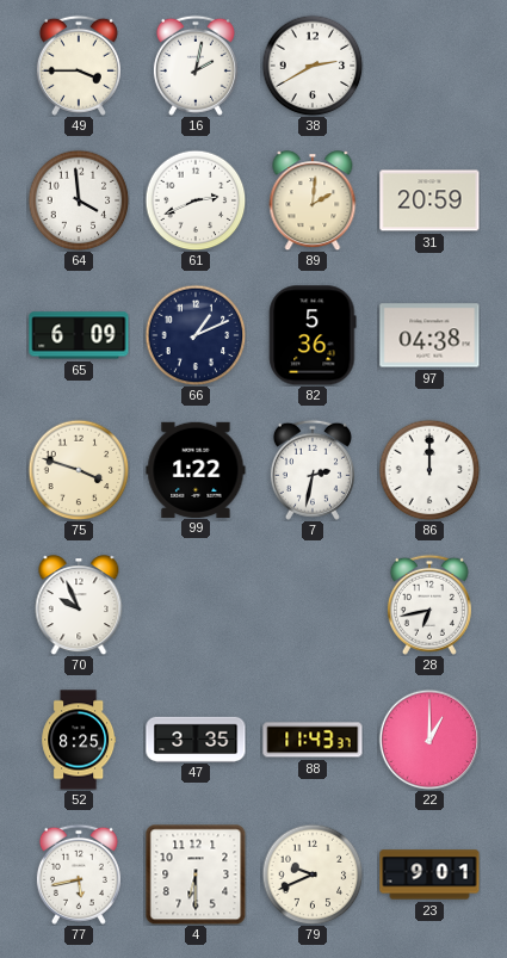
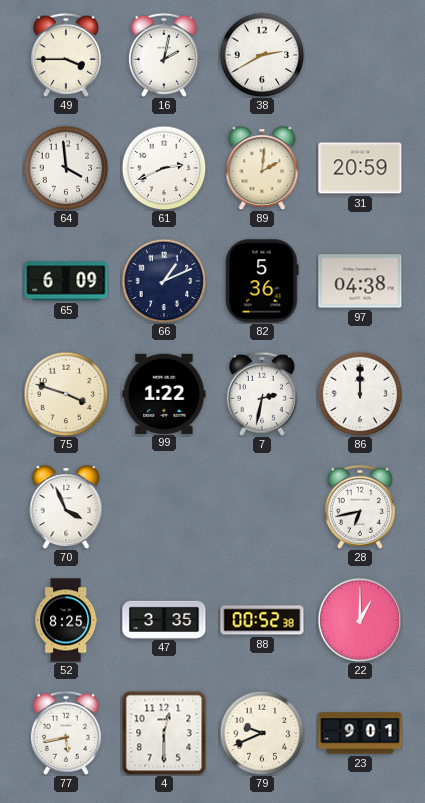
70: 9:56 -> 3:56
88: 11:43 -> 00:52
4: 6:30 -> 12:30
